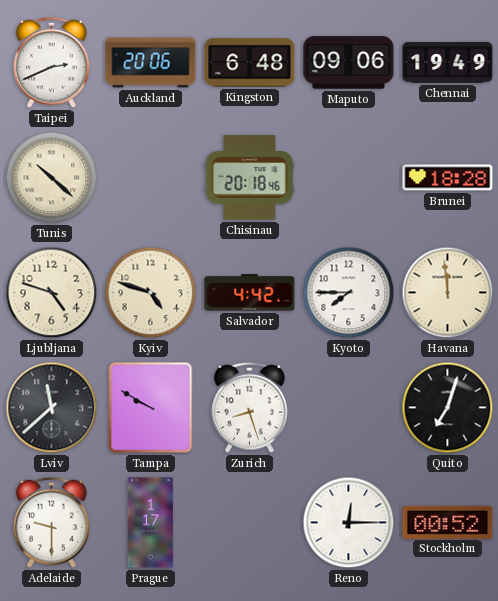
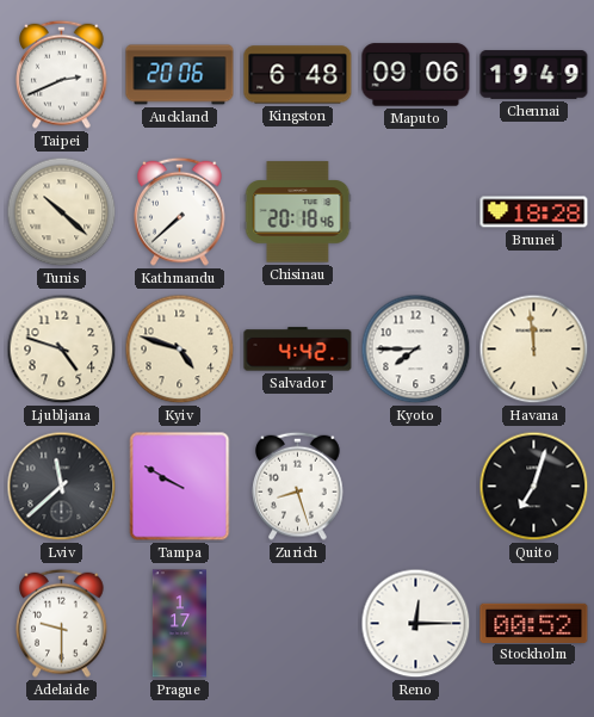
Kathmandu: none -> 7:38
